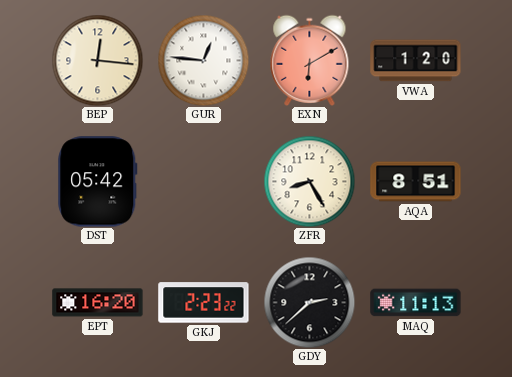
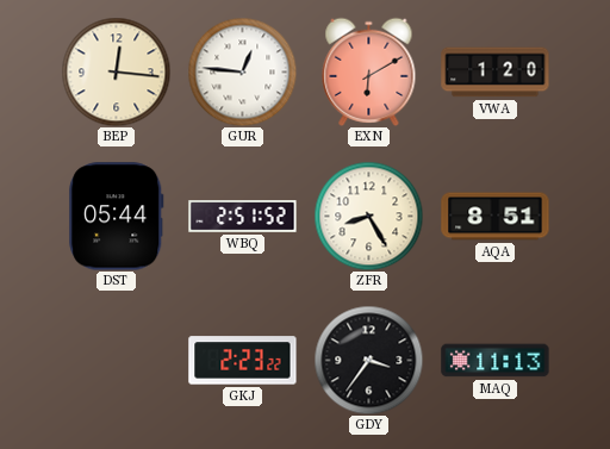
DST: 05:42 -> 05:44
WBQ: none -> 2:51
EPT: 16:20 -> none
GDY: 2:38 -> 3:36
